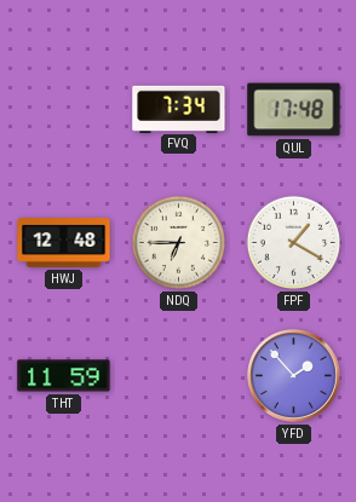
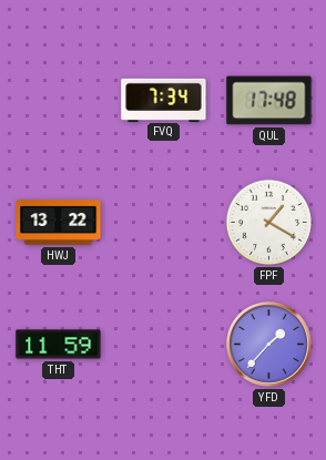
HWJ: 12:48 -> 13:22
NDQ: 6:45 -> none
YFD: 1:53 -> 1:37
